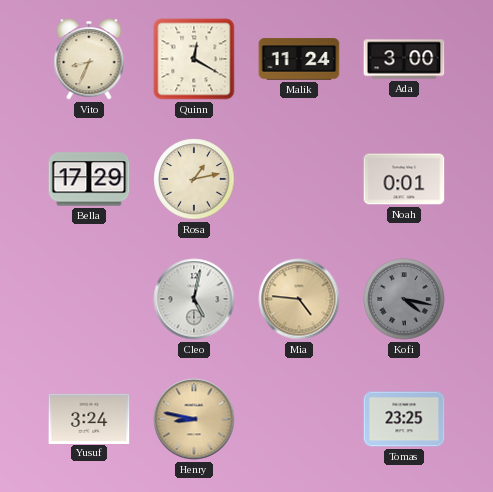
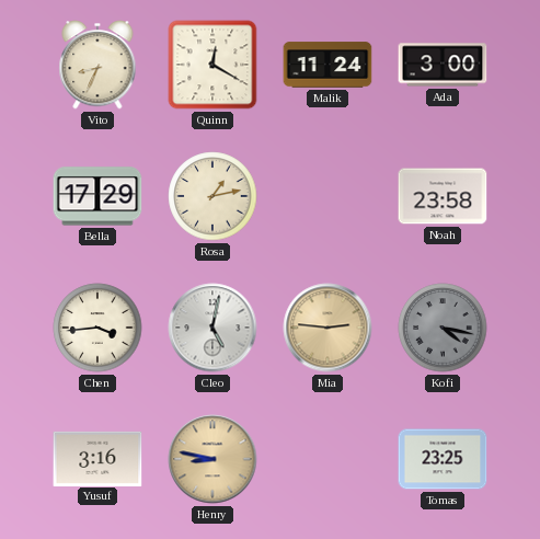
Noah: 0:01 -> 23:58
Chen: none -> 3:44
Mia: 4:46 -> 2:46
Yusuf: 3:24 -> 3:16
